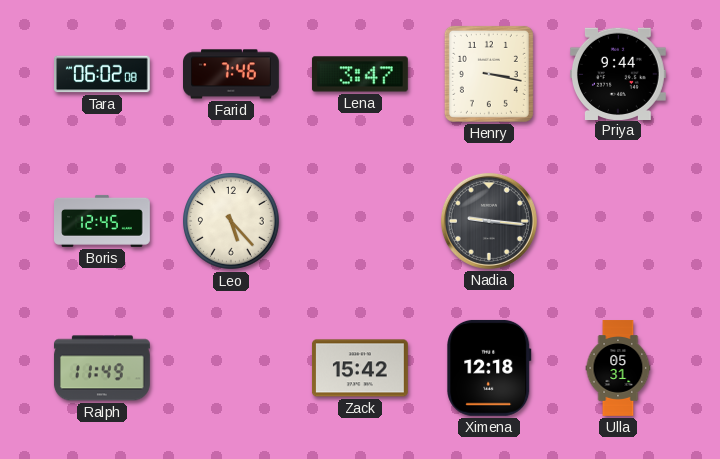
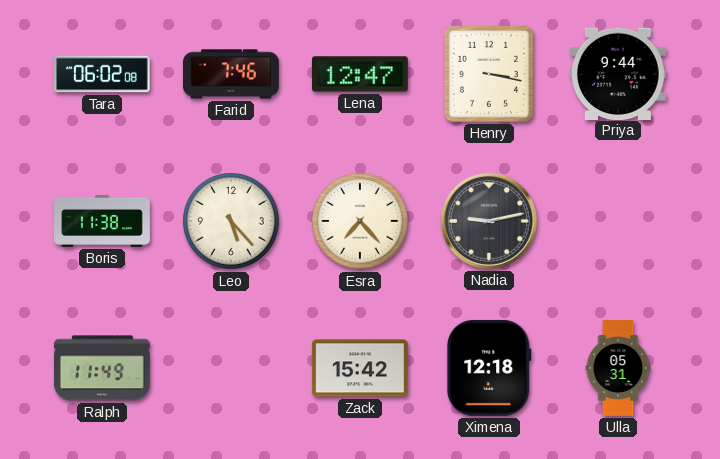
Lena: 3:47 -> 12:47
Boris: 12:45 -> 11:38
Esra: none -> 7:23
Nadia: 9:16 -> 9:13
